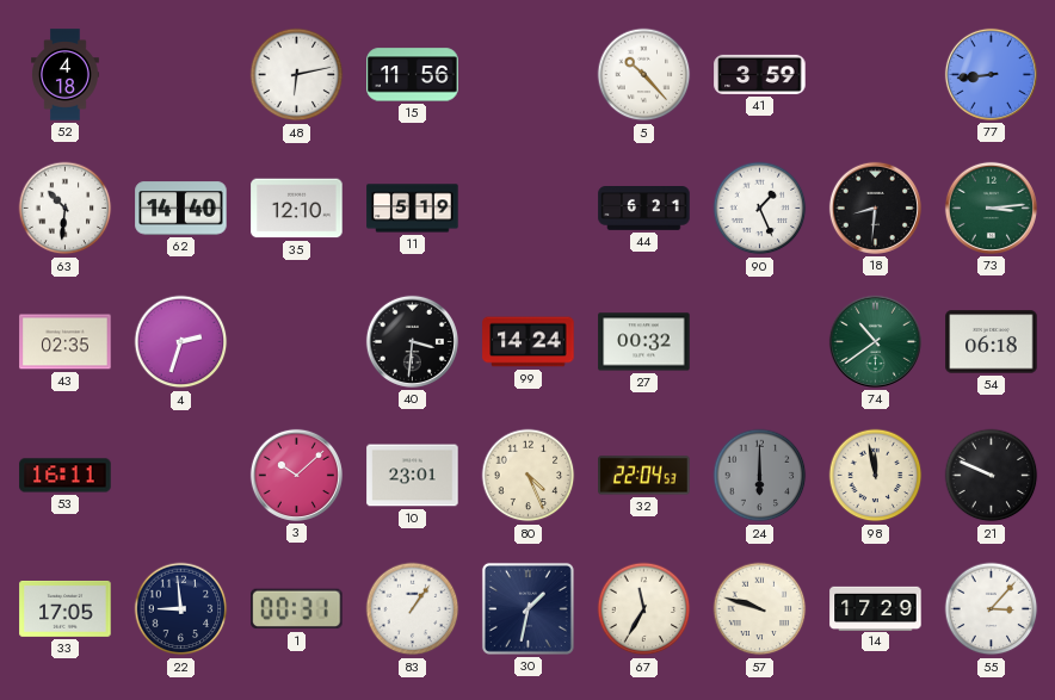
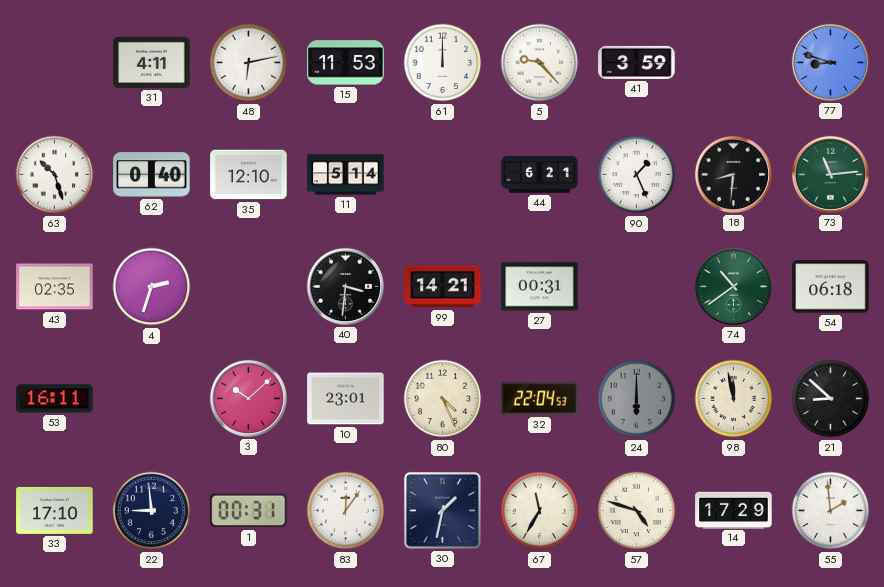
52: 4:18 -> none
31: none -> 4:11
15: 11:56 -> 11:53
61: none -> 12:00
5: 10:23 -> 9:23
77: 8:44 -> 8:48
63: 10:31 -> 10:27
62: 14:40 -> 0:40
11: 5:19 -> 5:14
73: 3:14 -> 11:14
99: 14:24 -> 14:21
27: 00:32 -> 00:31
21: 9:49 -> 8:52
33: 17:05 -> 17:10
83: 1:06 -> 12:06
57: 9:48 -> 4:48
55: 3:07 -> 1:59
